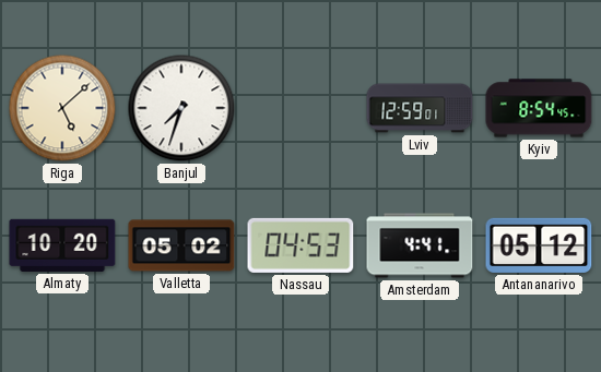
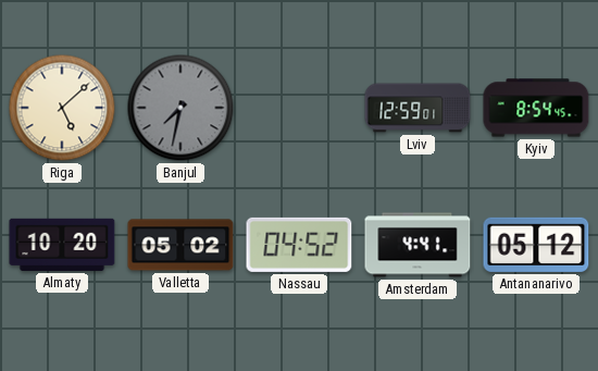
Banjul: 7:33 -> 7:32
Banjul dial: white -> grey
Nassau: 04:53 -> 04:52
